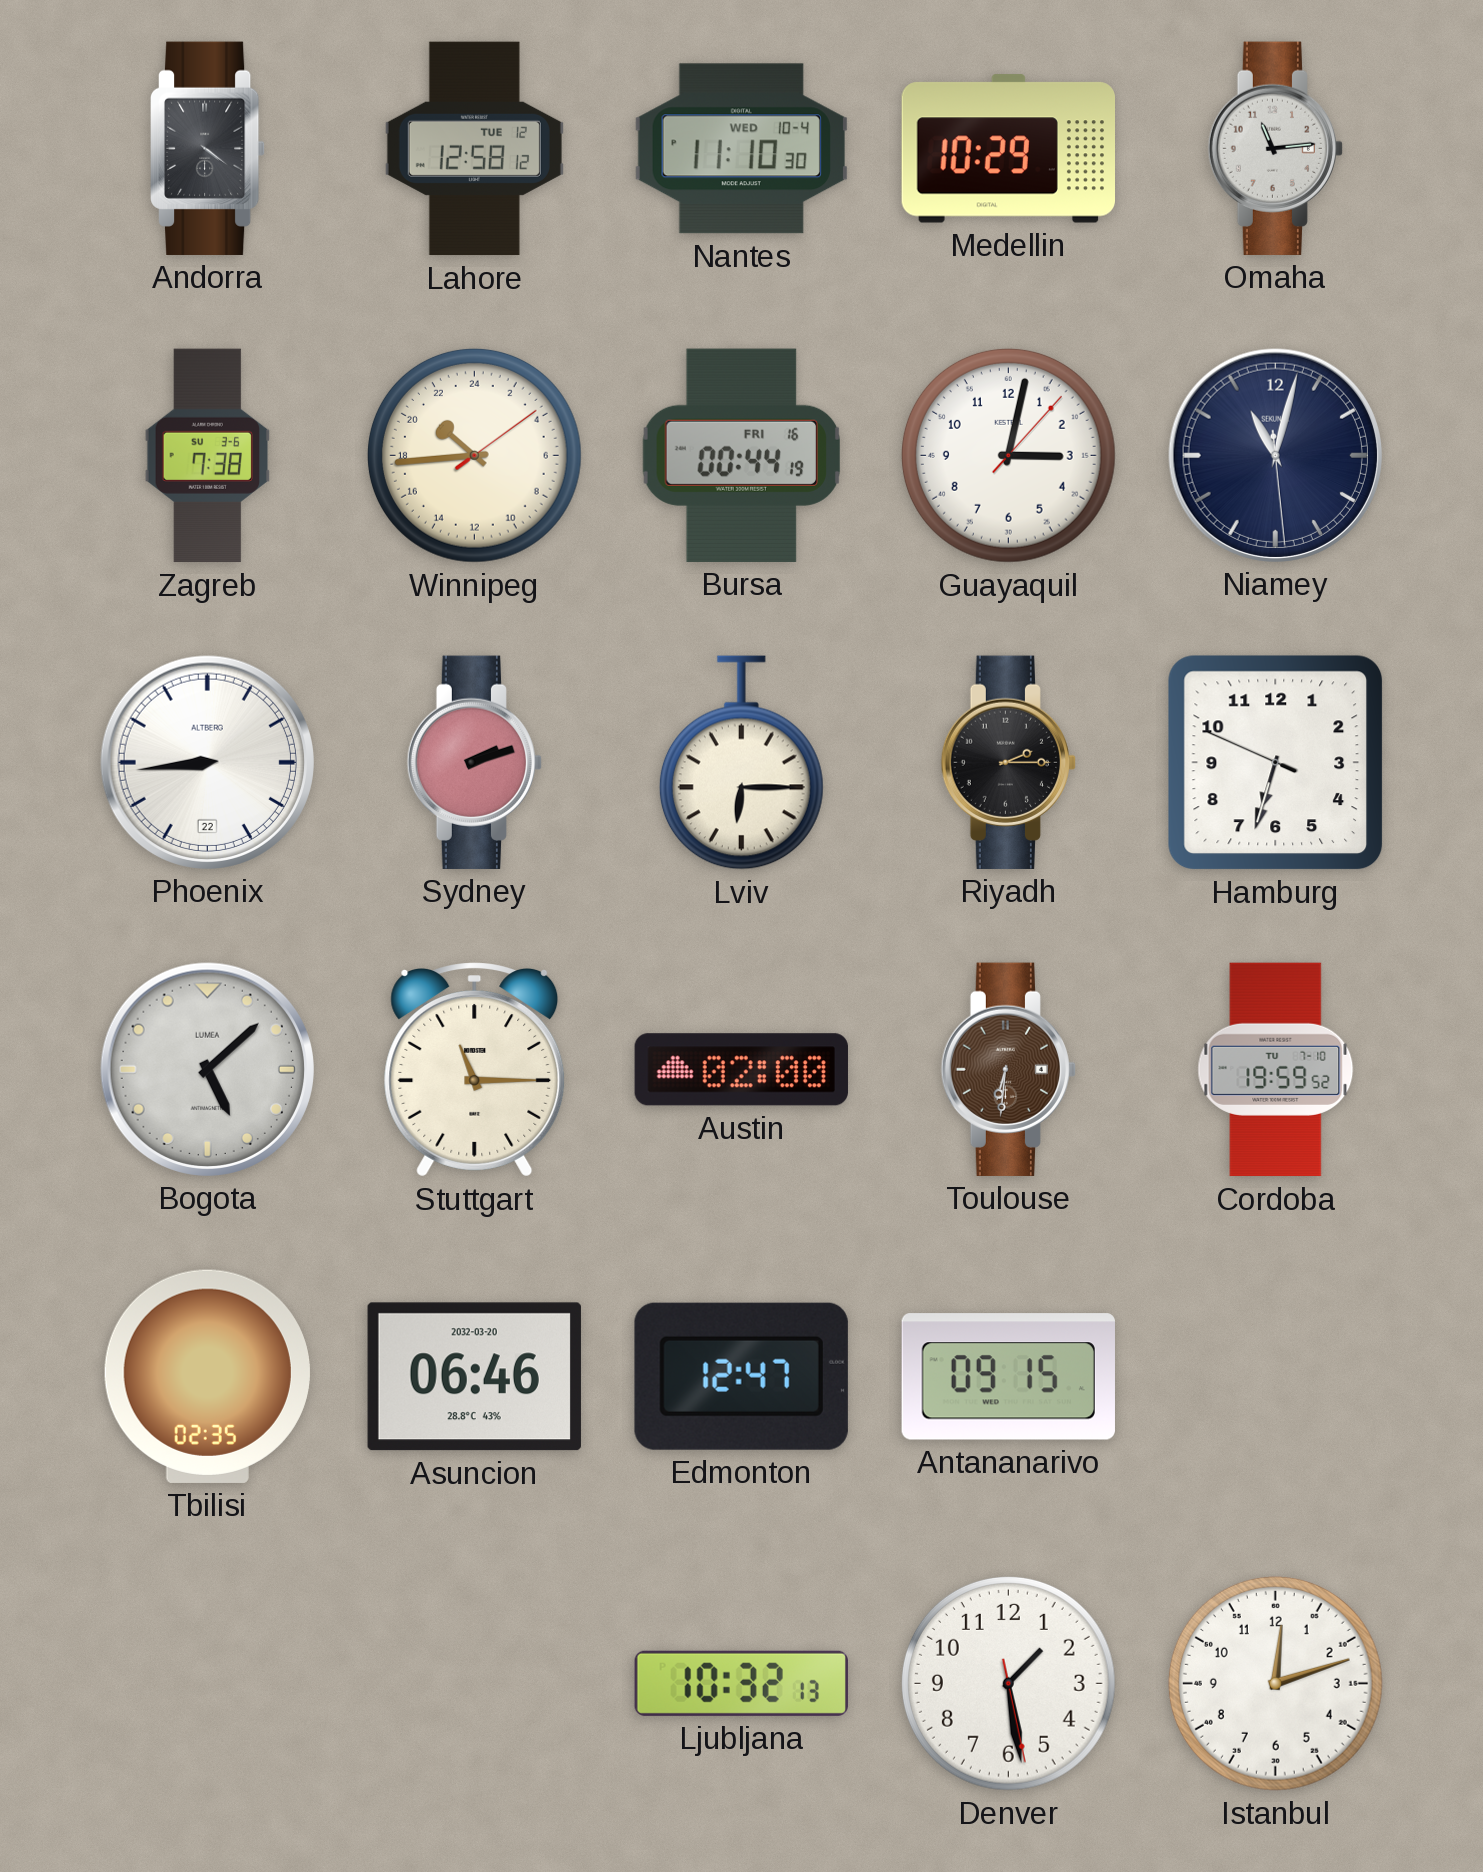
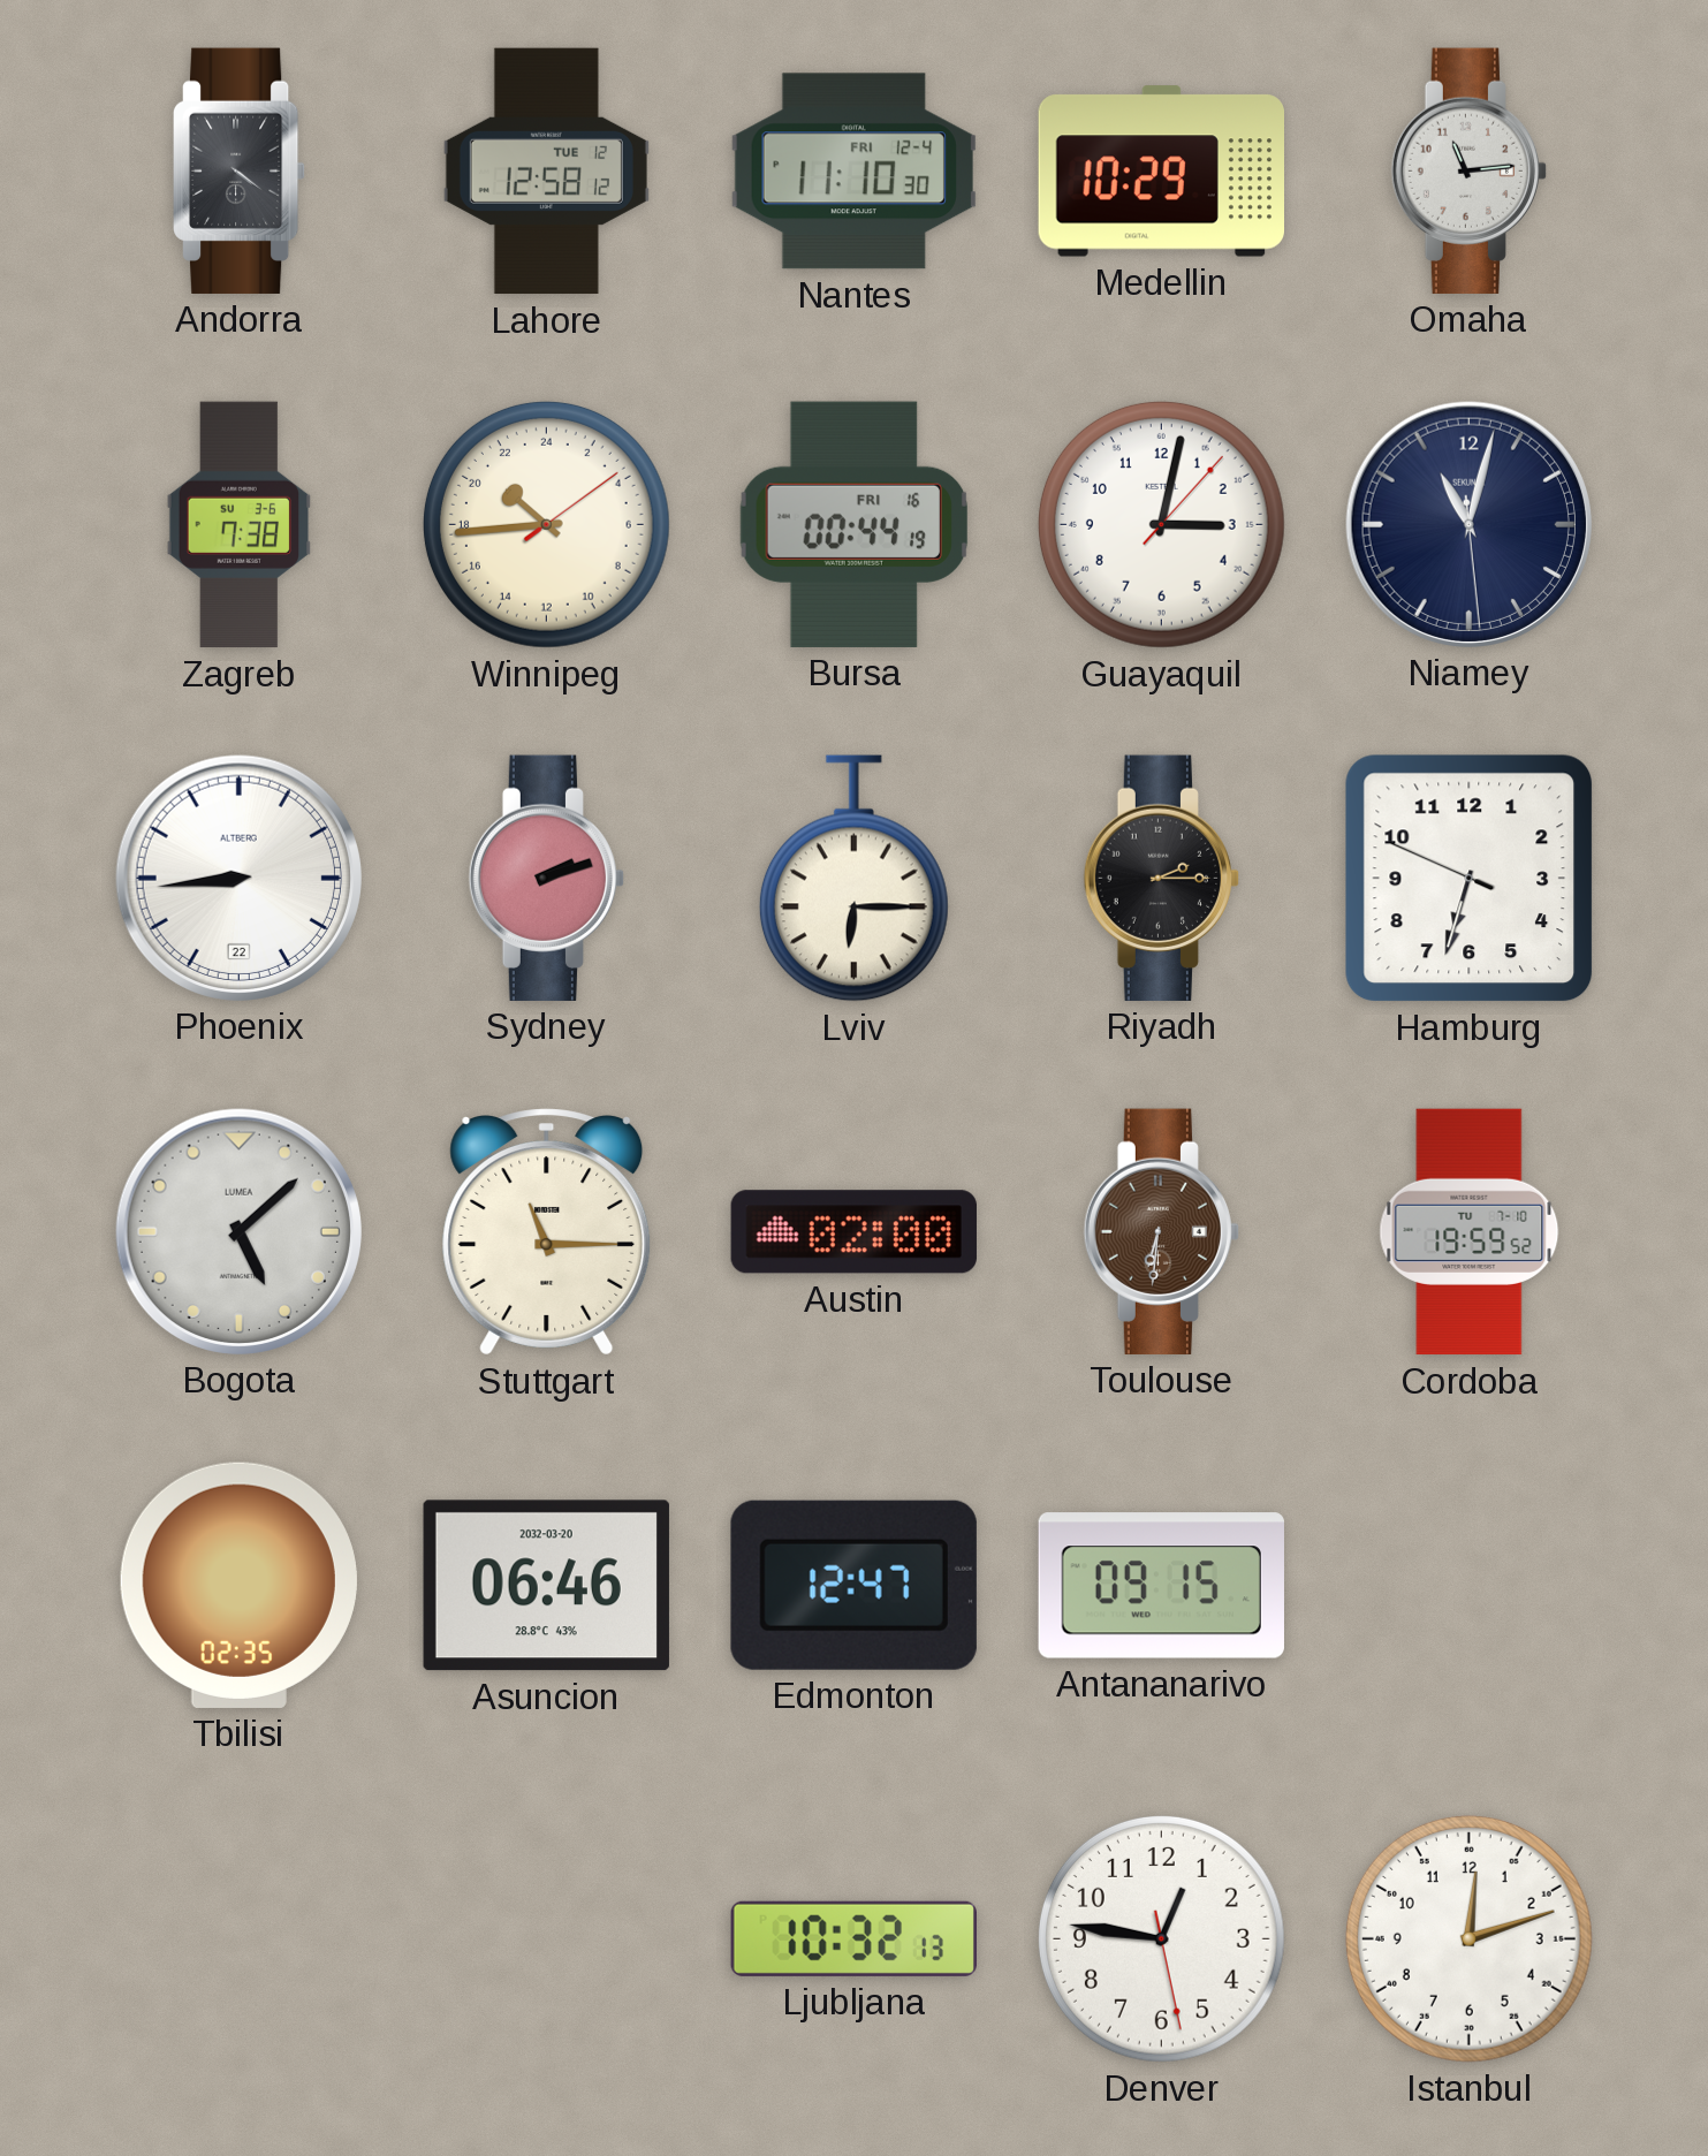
Nantes date: WED 10-4 -> FRI 12-4
Denver: 1:28 -> 12:46
